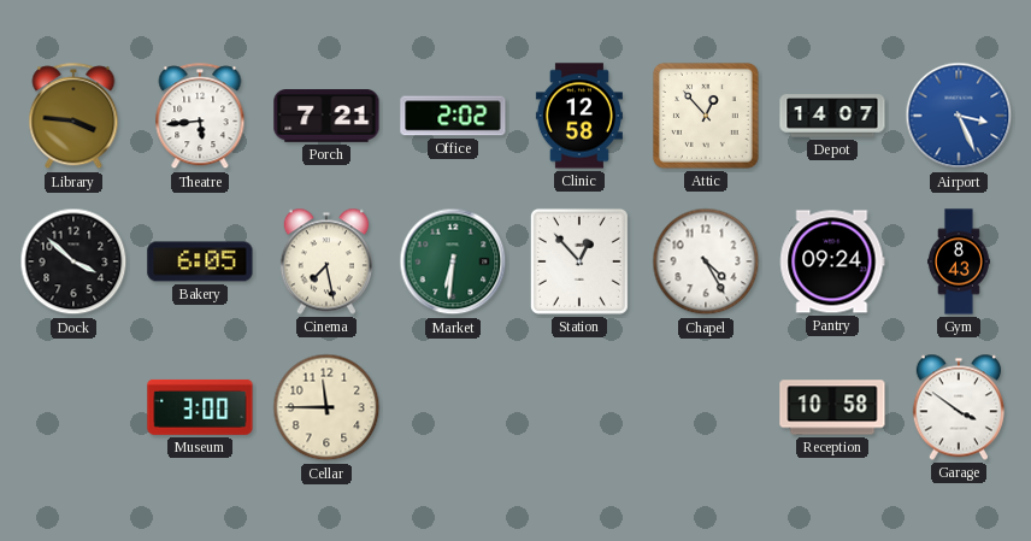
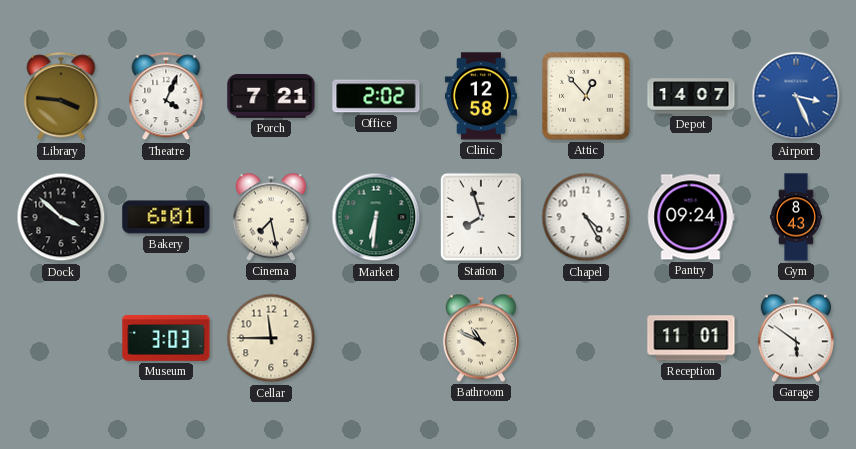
Theatre: 5:44 -> 4:04
Bakery: 6:05 -> 6:01
Station: 12:53 -> 7:57
Museum: 3:00 -> 3:03
Bathroom: none -> 10:49
Reception: 10:58 -> 11:01
Garage: 3:51 -> 5:51
